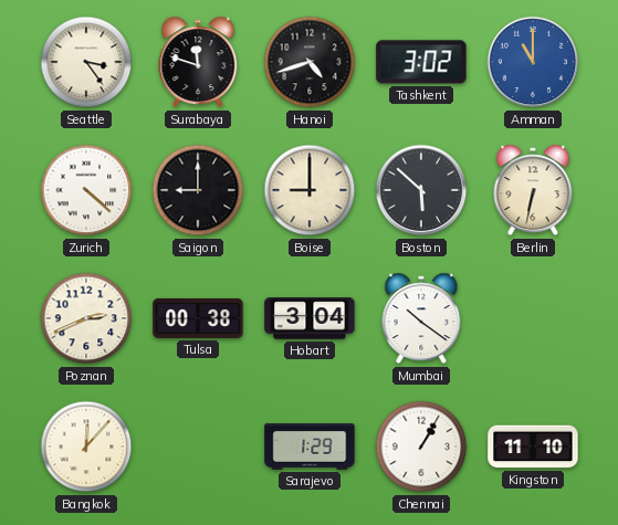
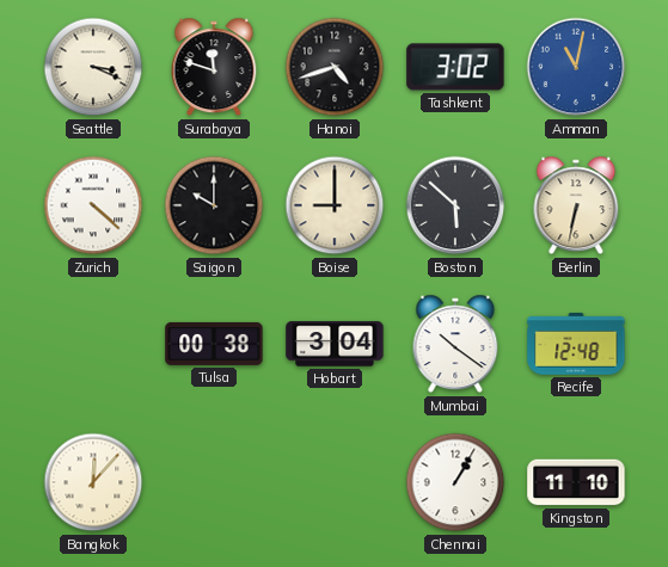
Seattle: 3:24 -> 3:19
Amman: 11:00 -> 11:02
Saigon: 9:00 -> 10:00
Poznan: 2:41 -> none
Recife: none -> 12:48
Sarajevo: 1:29 -> none
